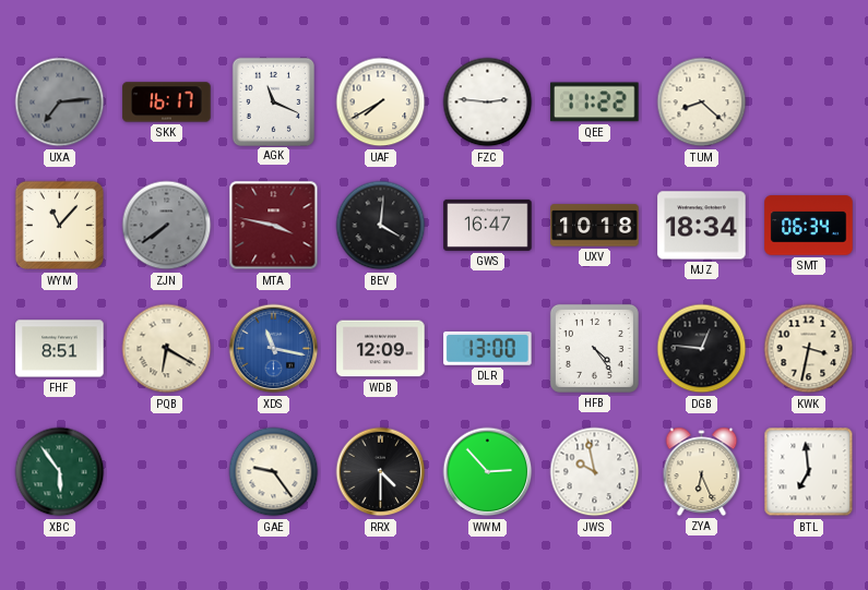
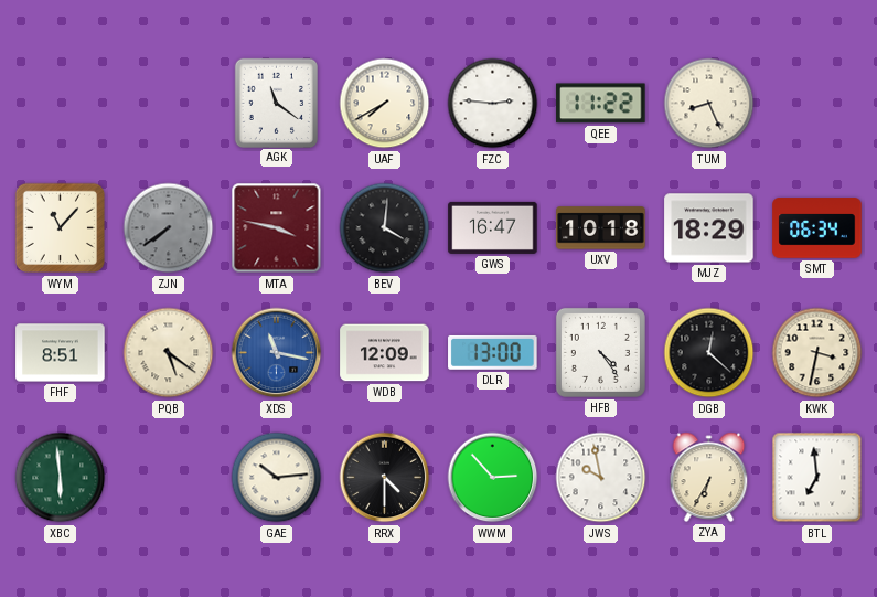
UXA: 7:14 -> none
SKK: 16:17 -> none
AGK: 11:19 -> 11:21
TUM: 8:22 -> 8:26
MJZ: 18:34 -> 18:29
PQB: 6:20 -> 5:21
DGB: 12:46 -> 12:22
XBC: 5:54 -> 5:59
GAE: 9:24 -> 10:14
ZYA: 6:26 -> 6:35
